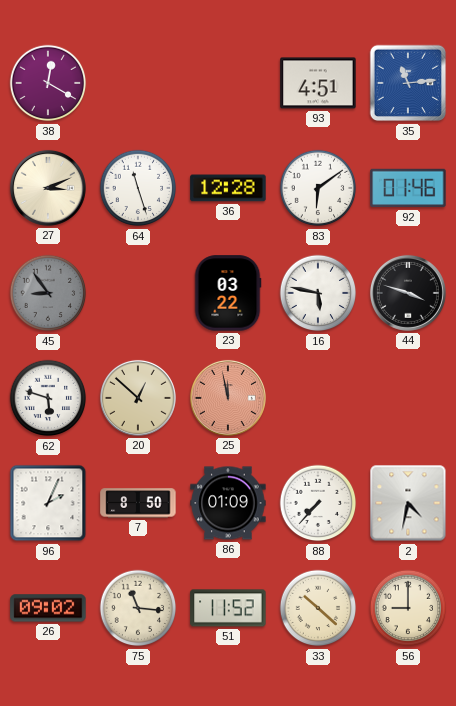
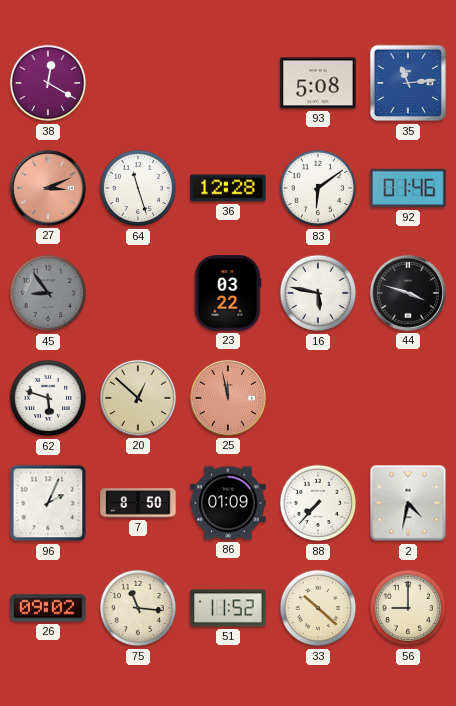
93: 4:51 -> 5:08
27 dial: cream -> salmon
